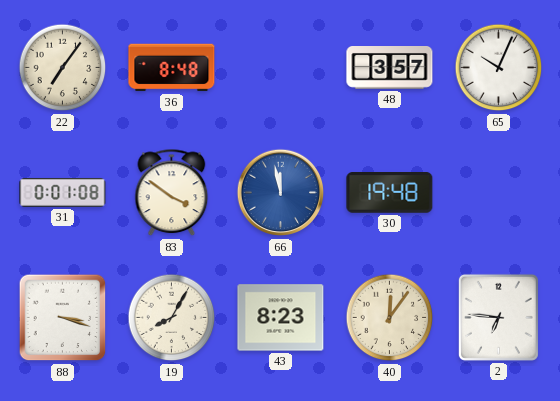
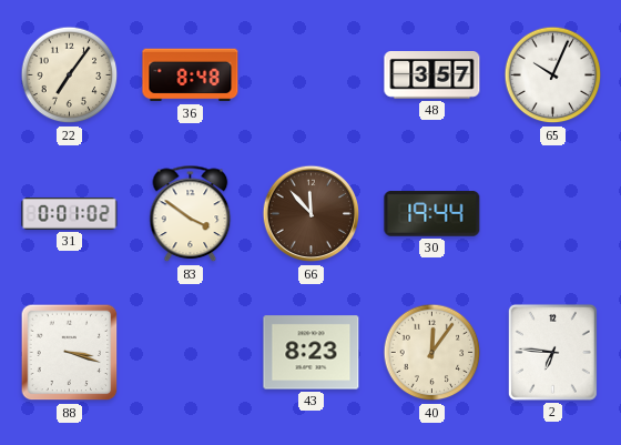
31: 0:01:08 -> 0:01:02
66: 11:58 -> 11:53
66 dial: blue -> brown
30: 19:48 -> 19:44
19: 8:05 -> none
